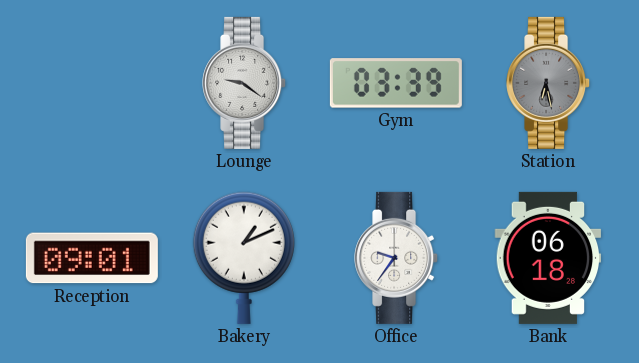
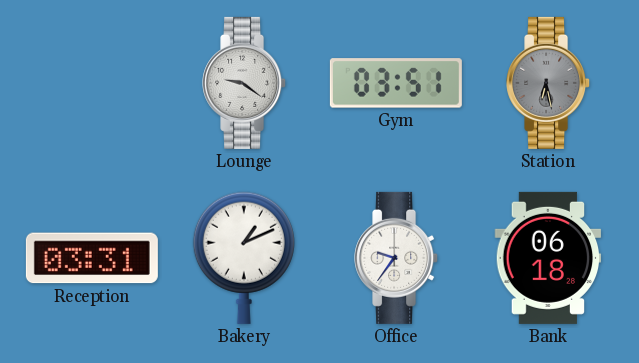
Gym: 03:39 -> 03:51
Reception: 09:01 -> 03:31
